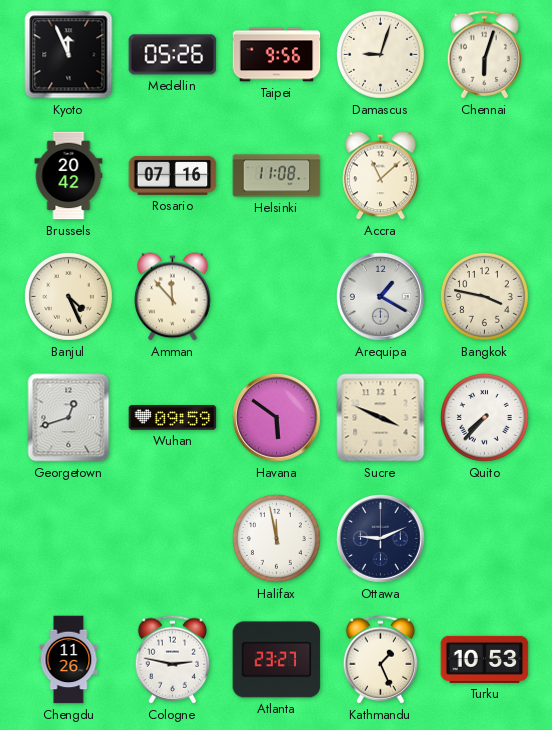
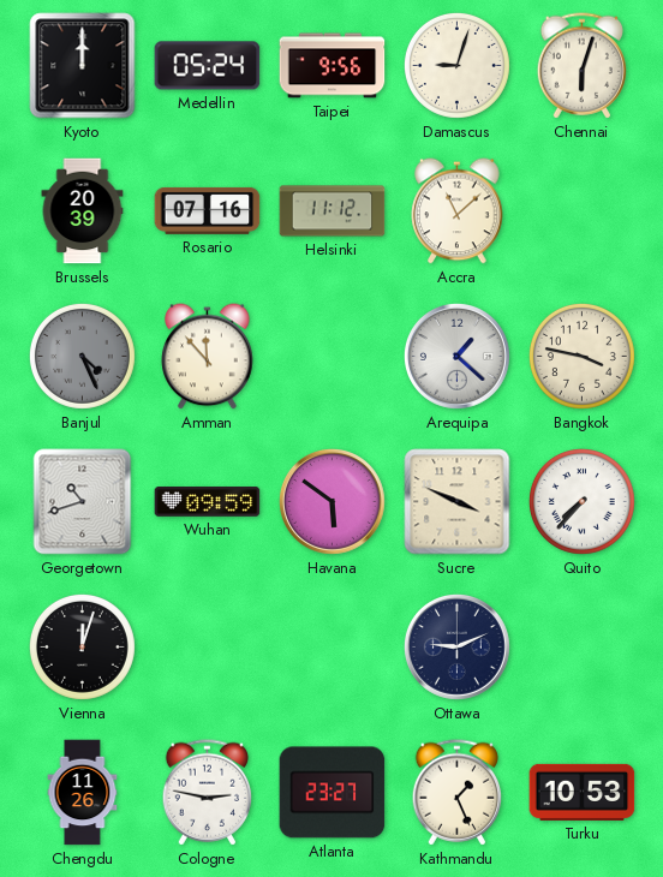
Kyoto: 11:56 -> 12:00
Medellin: 05:26 -> 05:24
Brussels: 20:42 -> 20:39
Helsinki: 11:08 -> 11:12
Banjul dial: cream -> grey
Arequipa: 1:20 -> 1:22
Georgetown: 12:42 -> 10:42
Vienna: none -> 12:03
Halifax: 11:58 -> none
